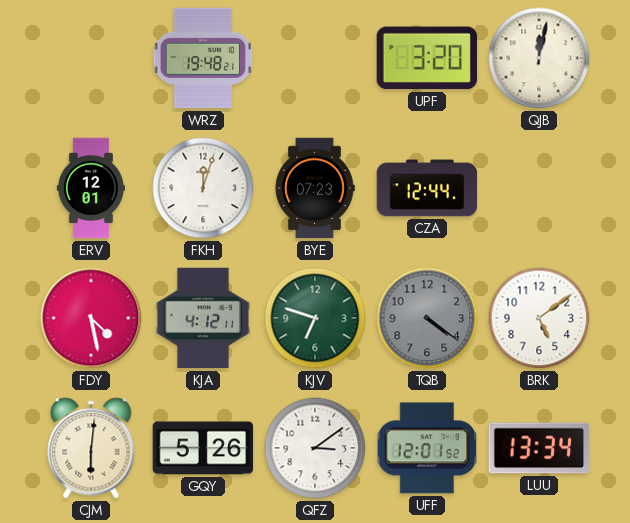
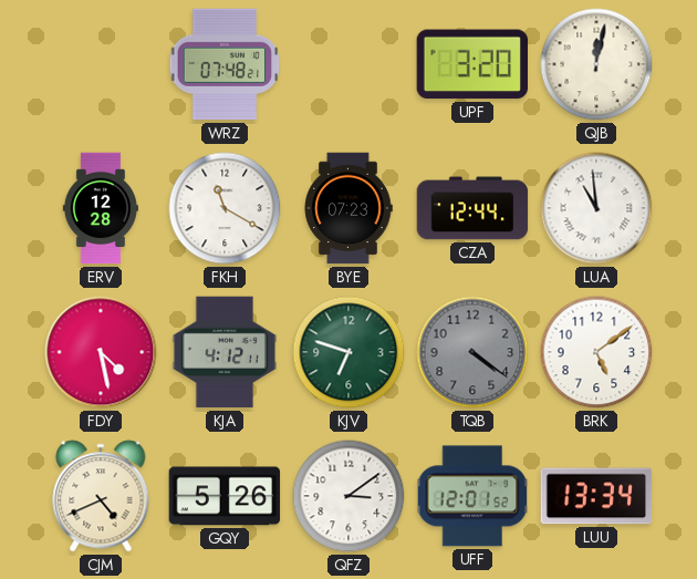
WRZ: 19:48 -> 07:48
ERV: 12:01 -> 12:28
FKH: 12:03 -> 11:20
LUA: none -> 10:59
CJM: 6:01 -> 4:41
